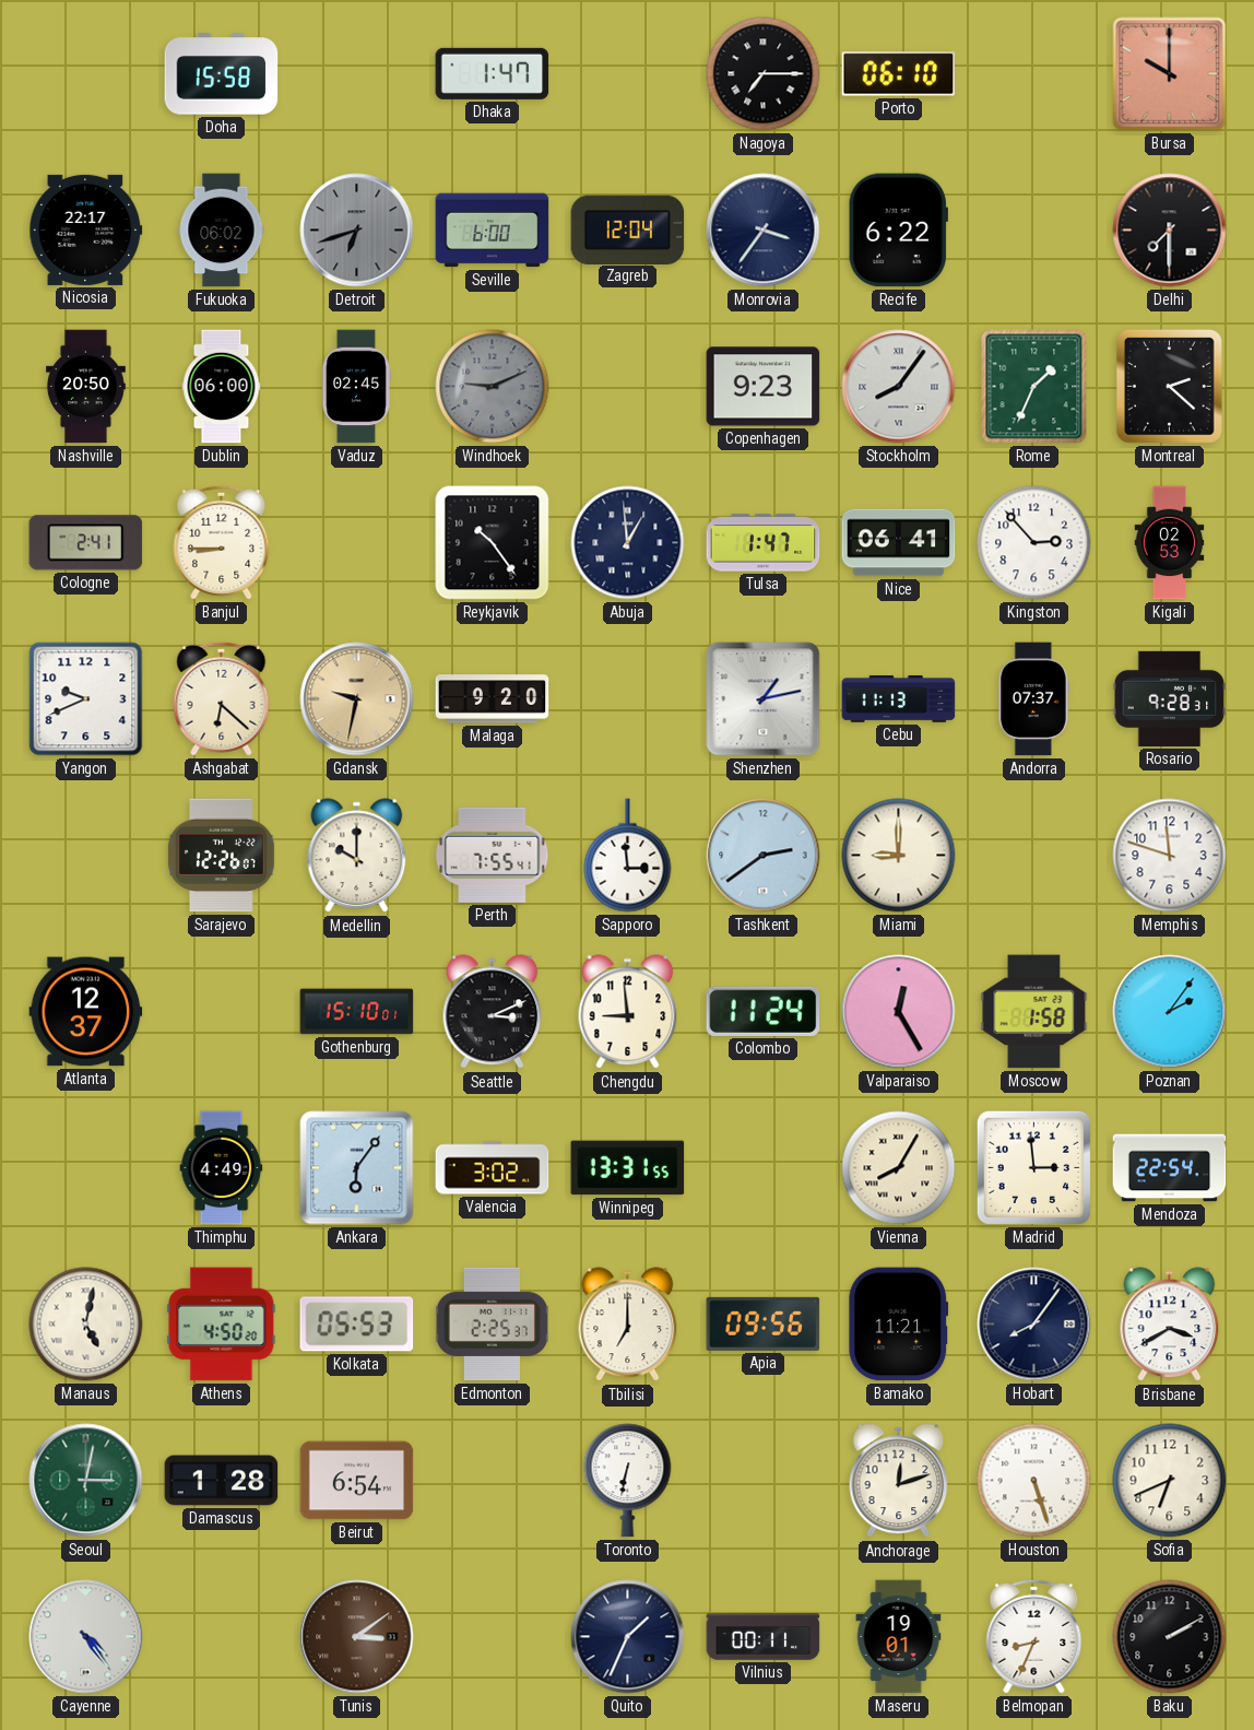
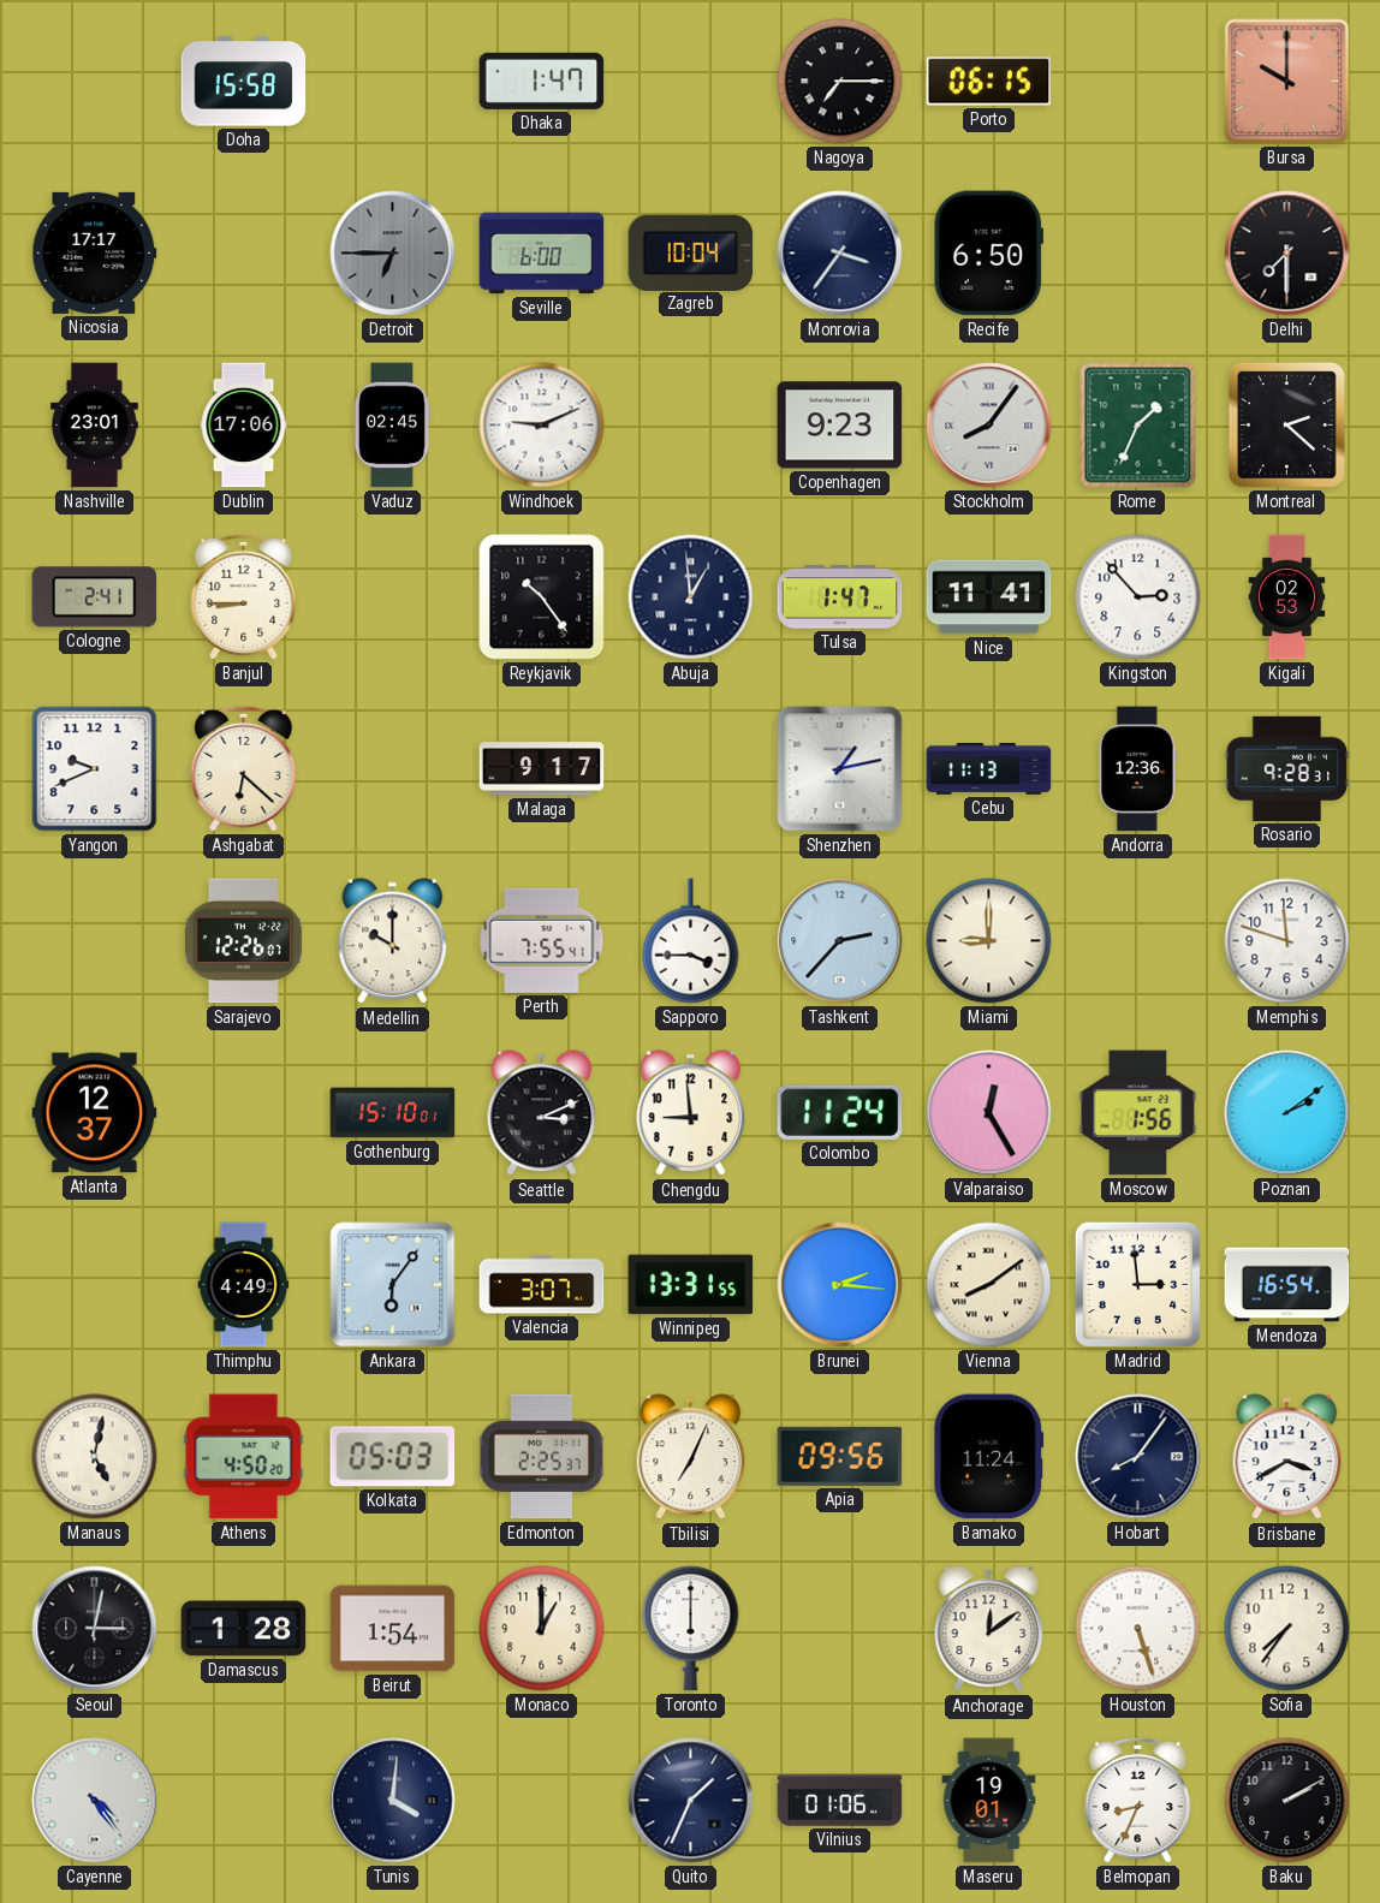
Porto: 06:10 -> 06:15
Nicosia: 22:17 -> 17:17
Fukuoka: 06:02 -> none
Detroit: 6:42 -> 6:45
Zagreb: 12:04 -> 10:04
Recife: 6:22 -> 6:50
Nashville: 20:50 -> 23:01
Dublin: 06:00 -> 17:06
Windhoek dial: grey -> white
Nice: 06:41 -> 11:41
Gdansk: 9:32 -> none
Malaga: 9:20 -> 9:17
Andorra: 07:37 -> 12:36
Sapporo: 2:59 -> 3:45
Tashkent: 2:39 -> 2:37
Moscow: 1:58 -> 1:56
Poznan: 2:06 -> 2:09
Valencia: 3:02 -> 3:07
Brunei: none -> 2:16
Vienna: 8:05 -> 8:09
Mendoza: 22:54 -> 16:54
Kolkata: 05:53 -> 05:03
Tbilisi: 7:00 -> 7:04
Bamako: 11:21 -> 11:24
Seoul dial: green -> black
Beirut: 6:54 -> 1:54
Monaco: none -> 1:00
Toronto: 6:32 -> 6:00
Anchorage: 12:12 -> 12:09
Sofia: 6:41 -> 7:36
Tunis: 3:09 -> 4:01
Tunis dial: brown -> navy
Vilnius: 00:11 -> 01:06
